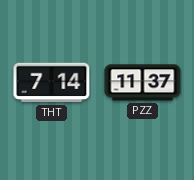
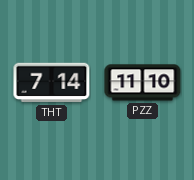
PZZ: 11:37 -> 11:10
